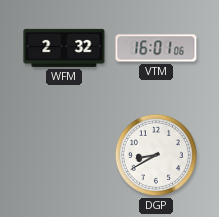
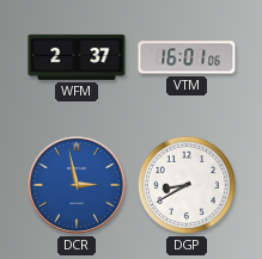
WFM: 2:32 -> 2:37
DCR: none -> 2:58
